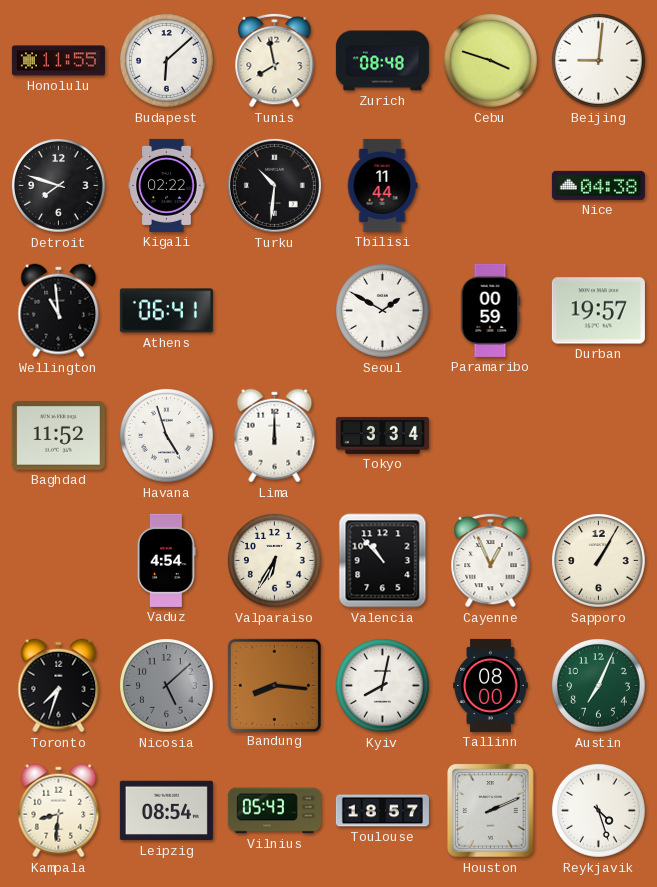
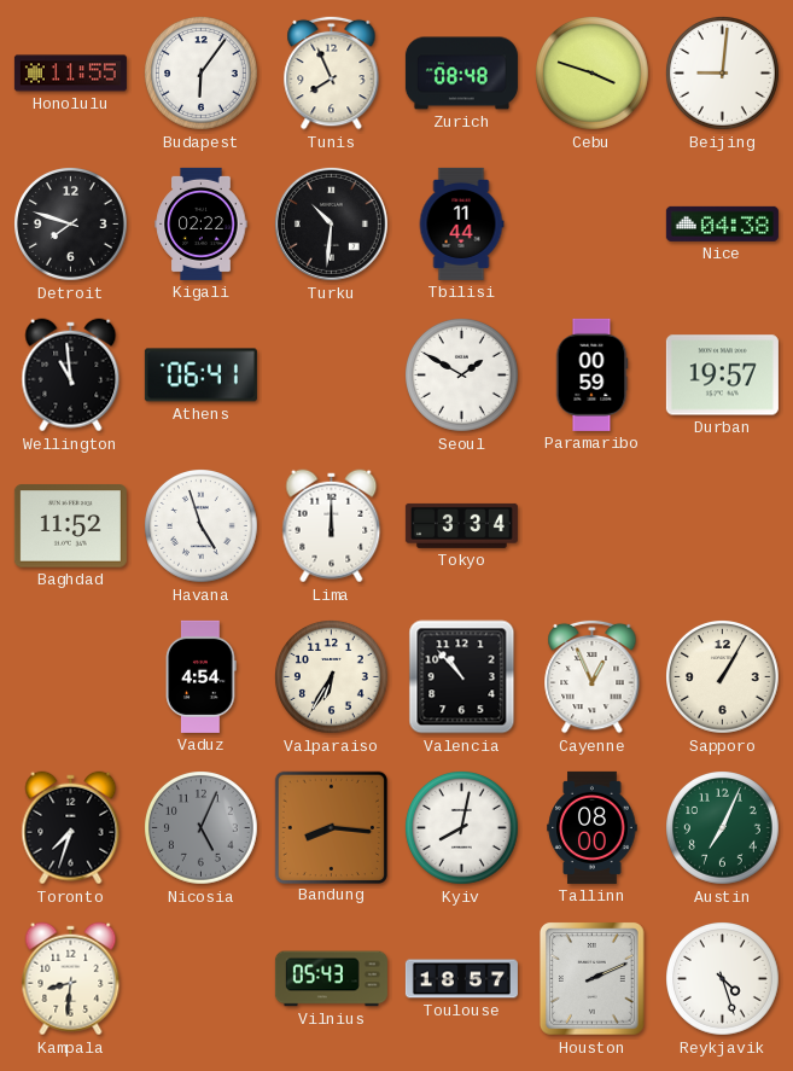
Budapest: 6:08 -> 6:06
Tunis: 7:58 -> 7:56
Nicosia: 5:08 -> 5:04
Leipzig: 08:54 -> none
